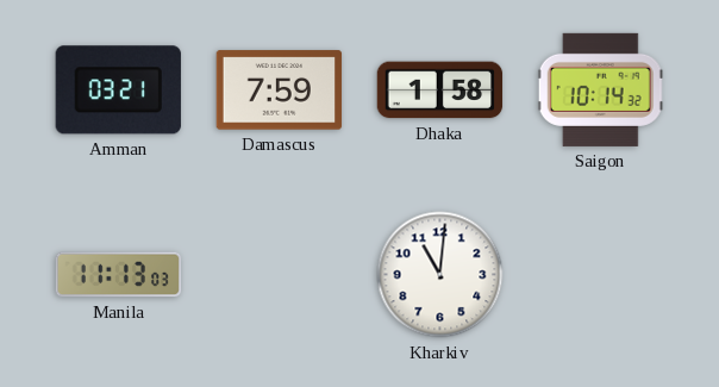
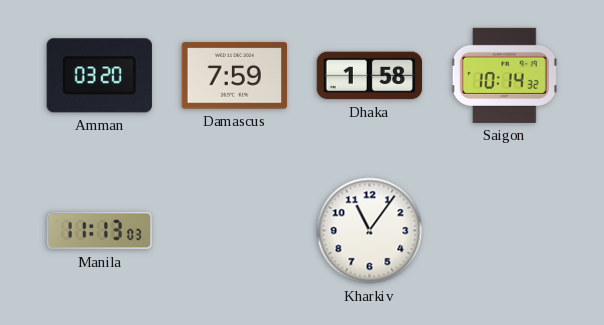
Amman: 03:21 -> 03:20
Kharkiv: 11:01 -> 11:06
